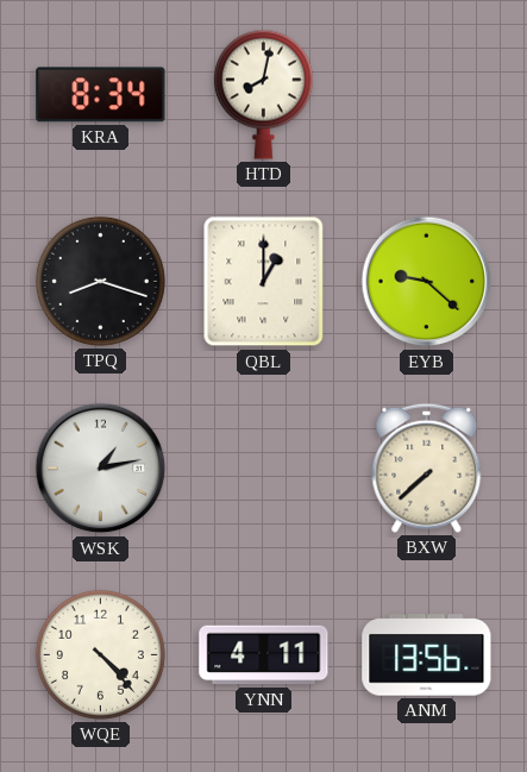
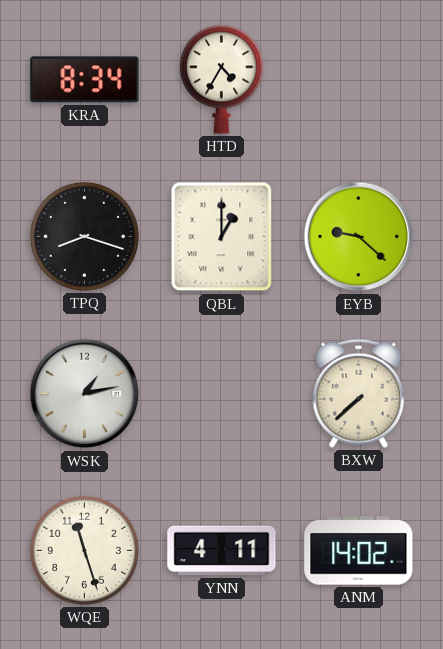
HTD: 8:02 -> 4:35
WQE: 4:23 -> 11:27
ANM: 13:56 -> 14:02
